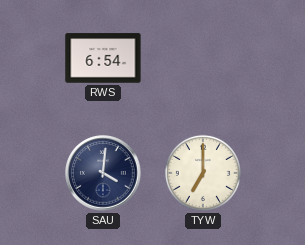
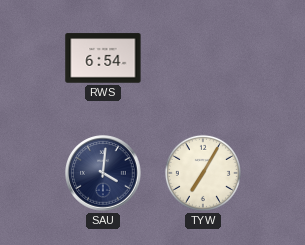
TYW: 7:00 -> 7:05
